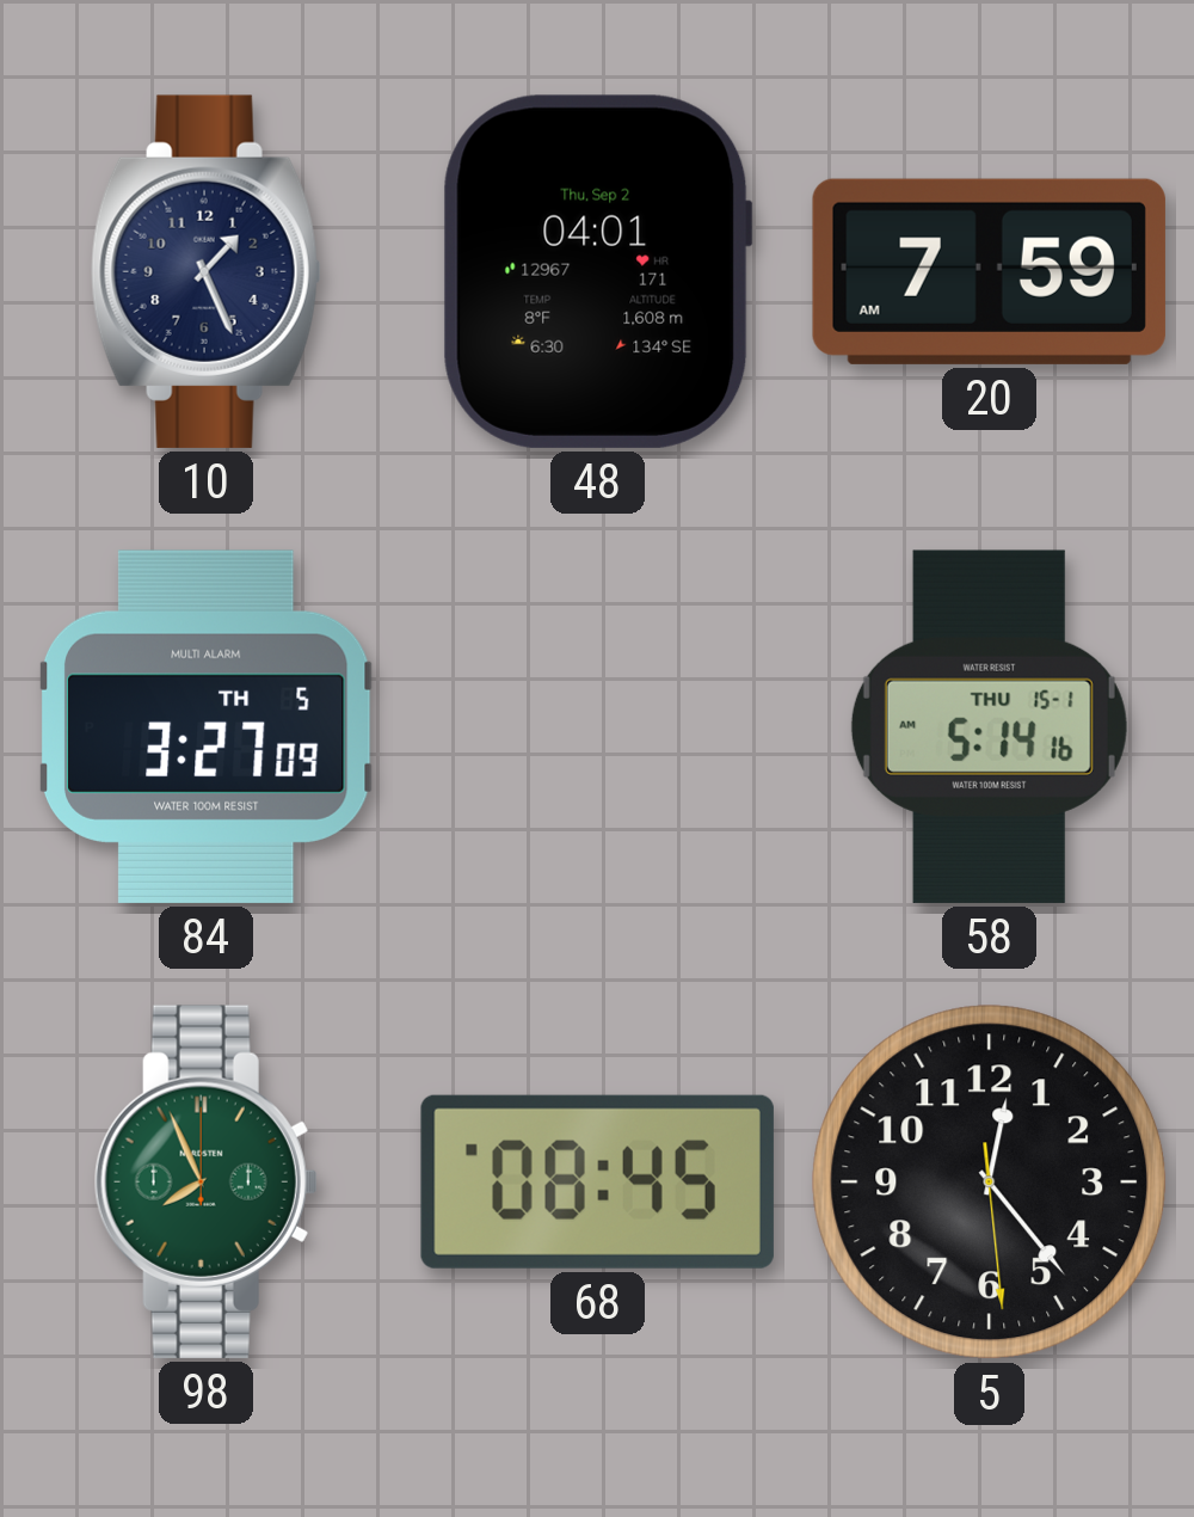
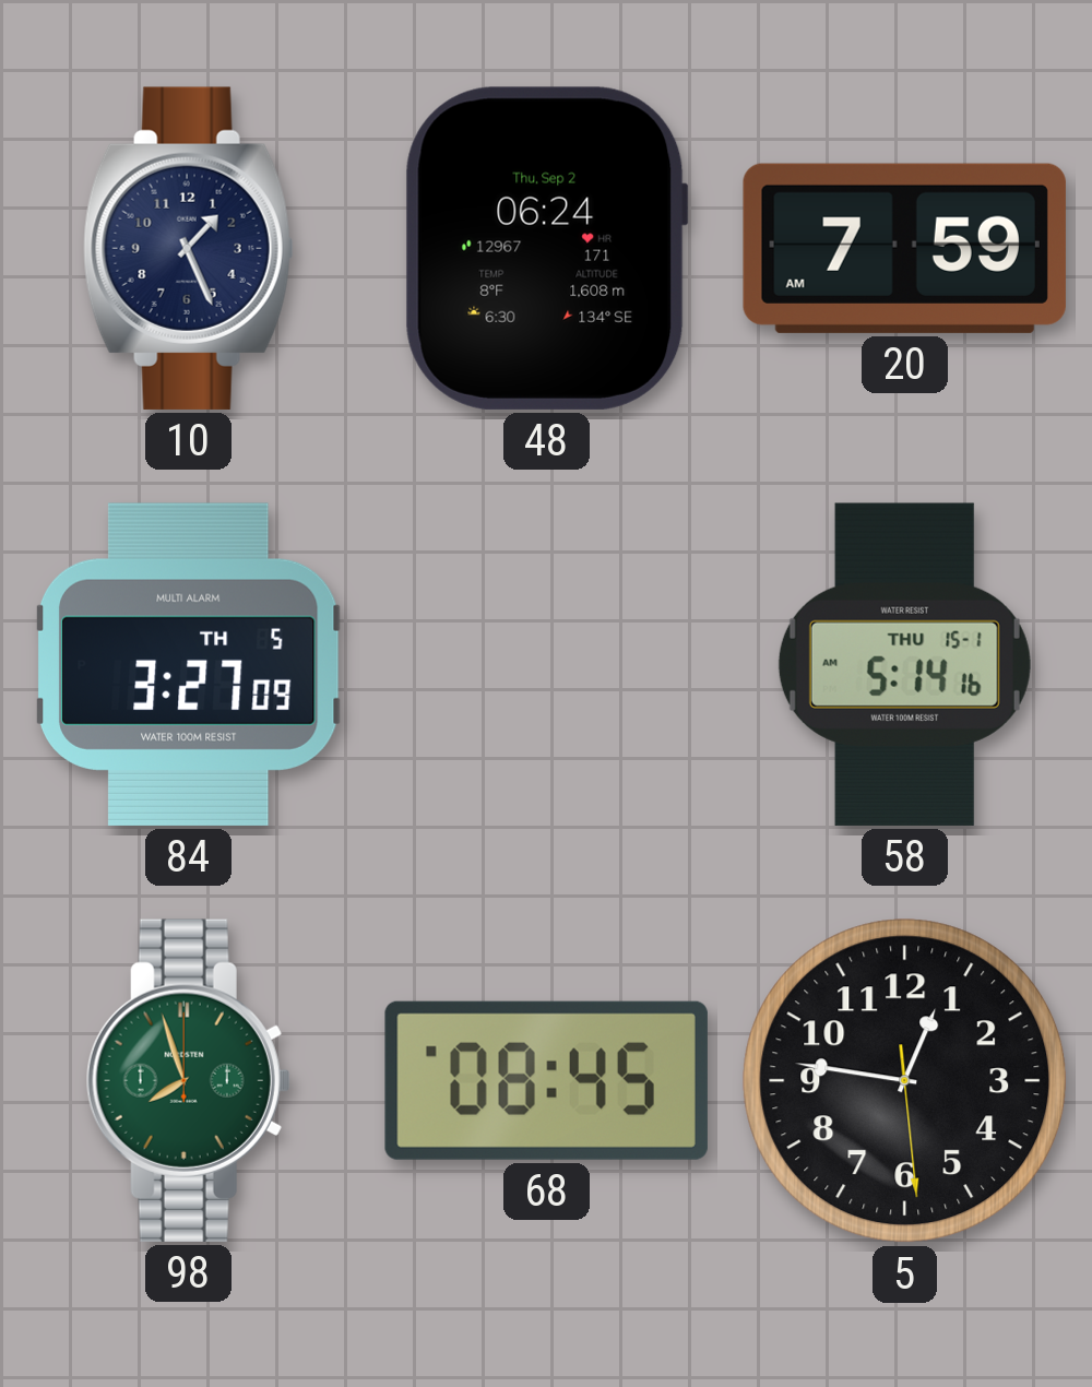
48: 04:01 -> 06:24
98: 7:56 -> 7:57
5: 12:23 -> 12:46
